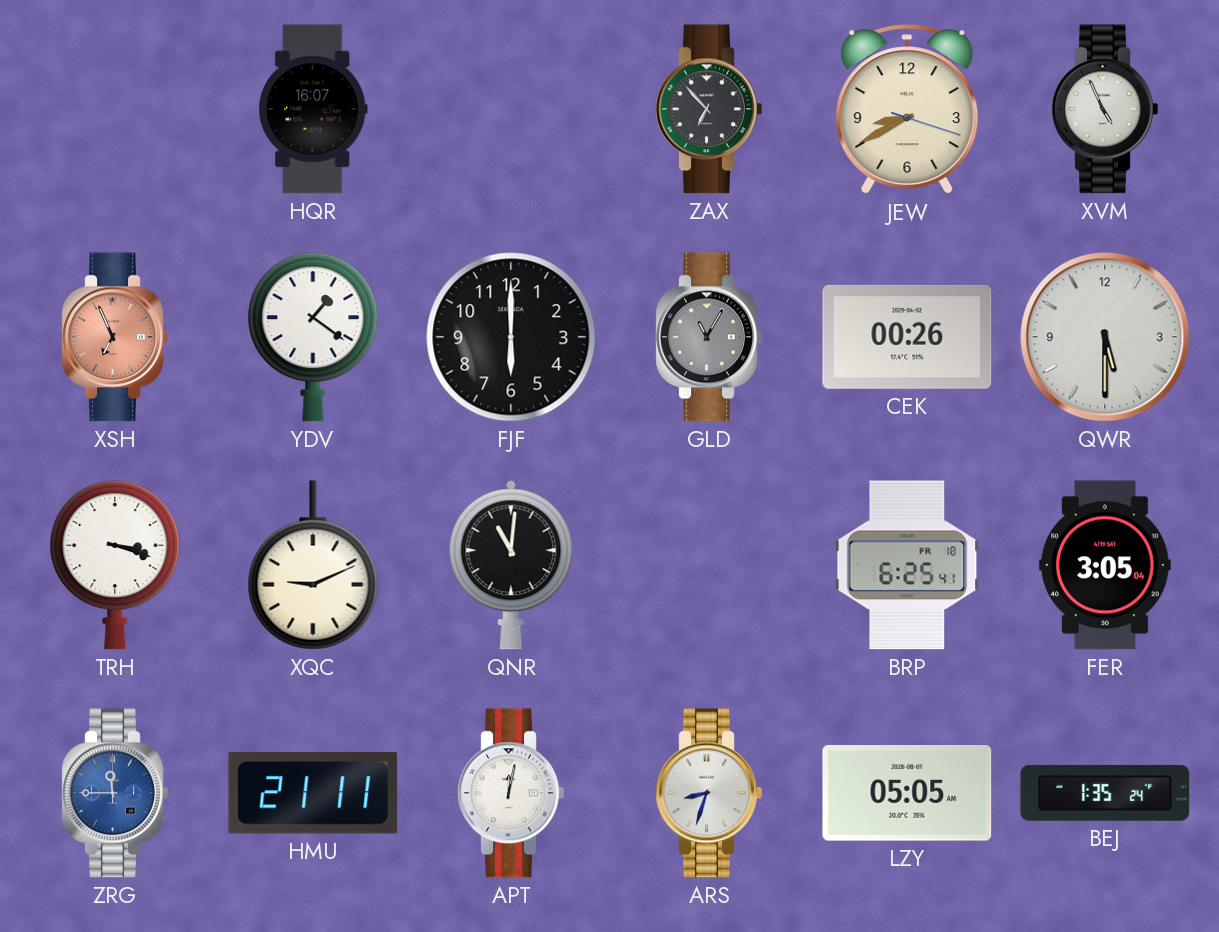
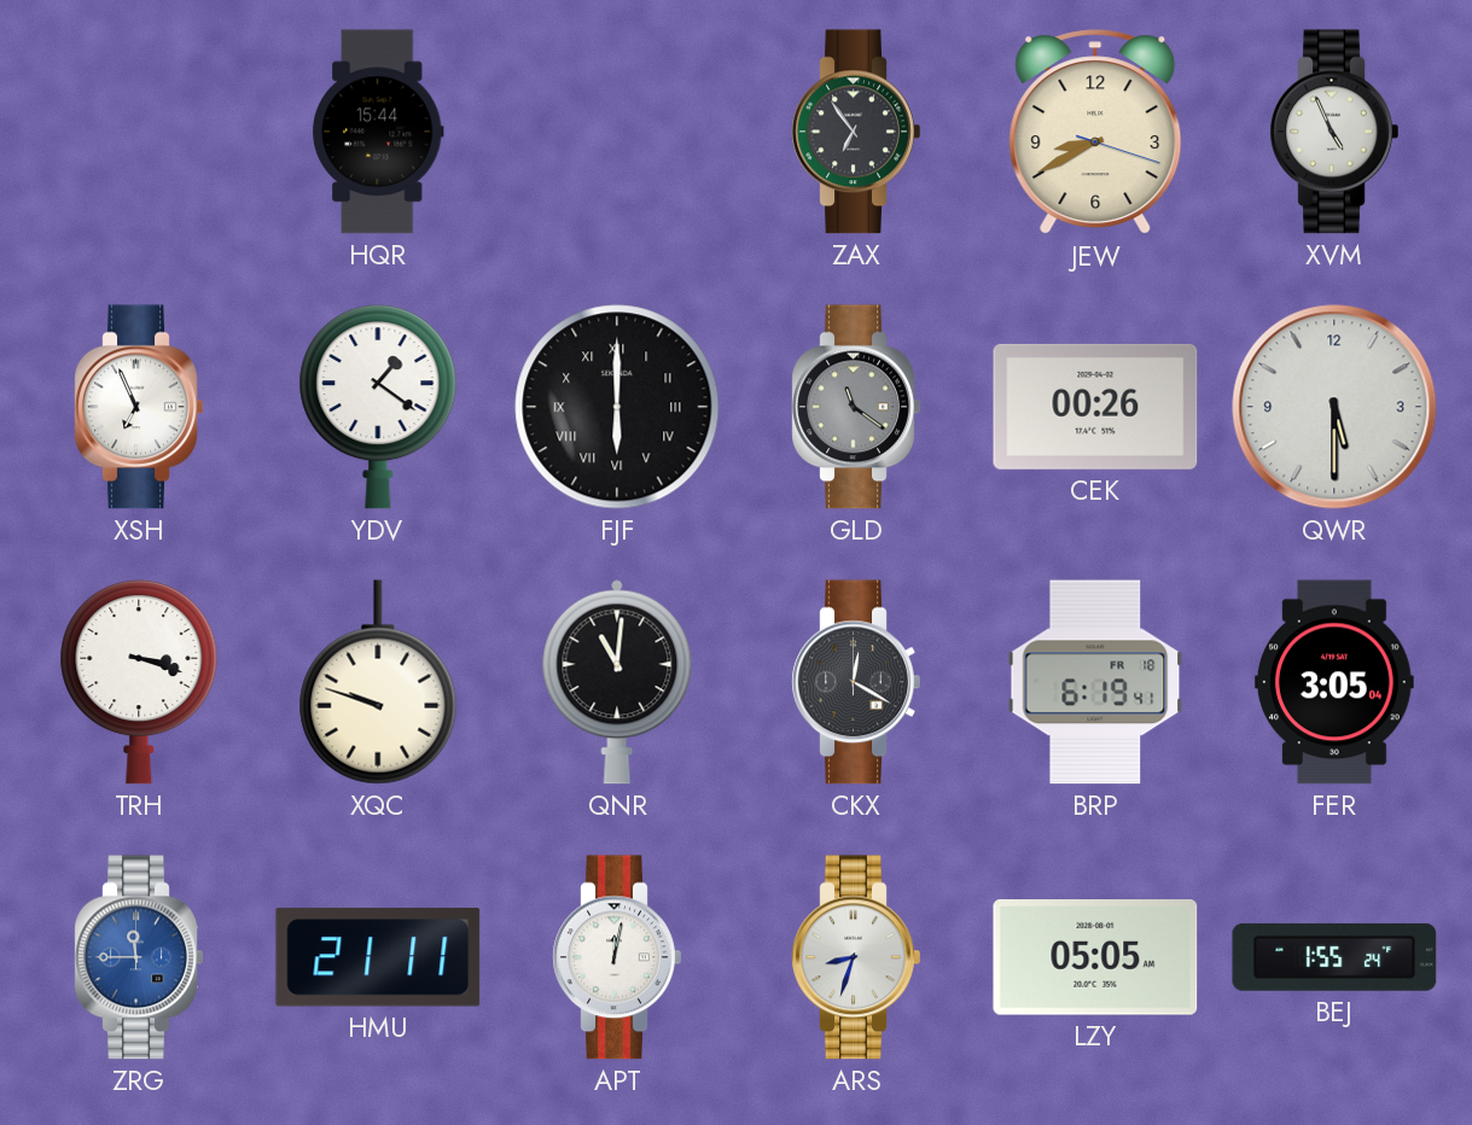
HQR: 16:07 -> 15:44
ZAX: 6:53 -> 6:54
XSH dial: salmon -> white
FJF numerals: Arabic -> Roman
GLD: 11:05 -> 11:21
XQC: 9:11 -> 9:48
CKX: none -> 12:20
BRP: 6:25 -> 6:19
BEJ: 1:35 -> 1:55
